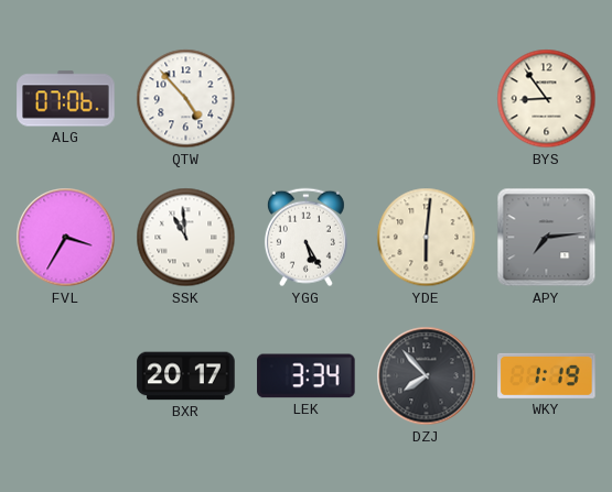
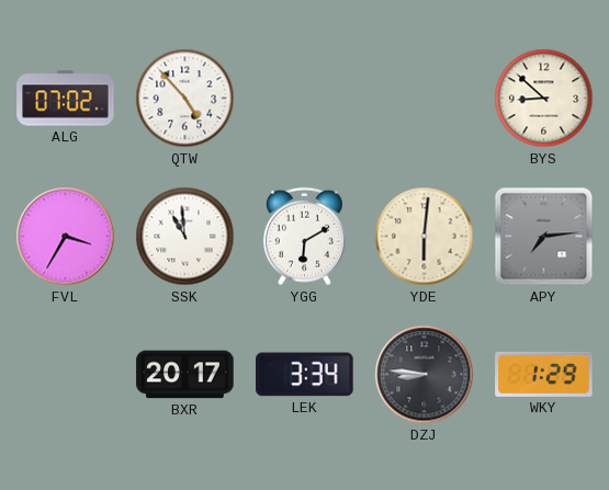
ALG: 07:06 -> 07:02
BYS: 8:54 -> 8:52
YGG: 5:25 -> 6:10
DZJ: 7:53 -> 8:46
WKY: 1:19 -> 1:29
